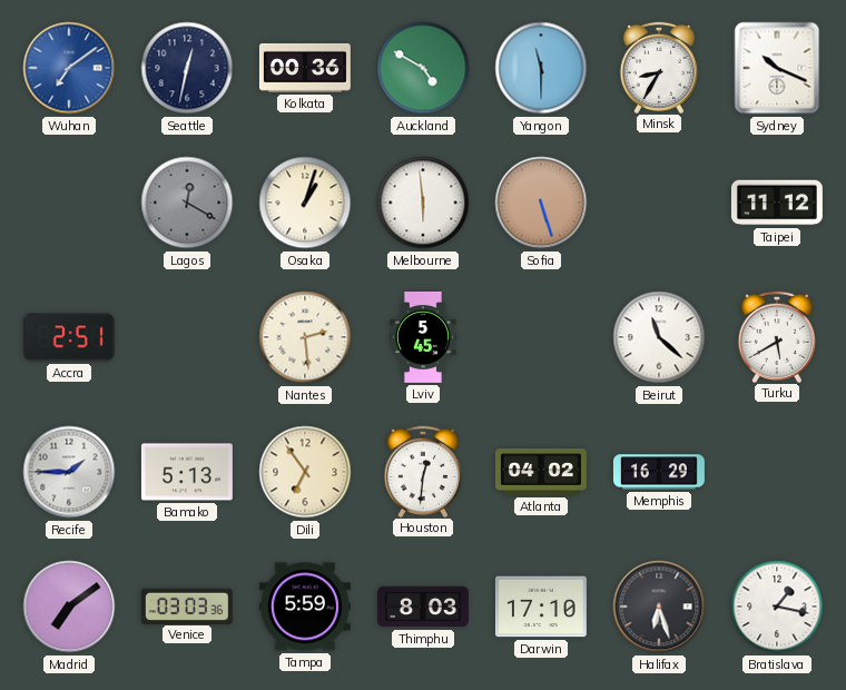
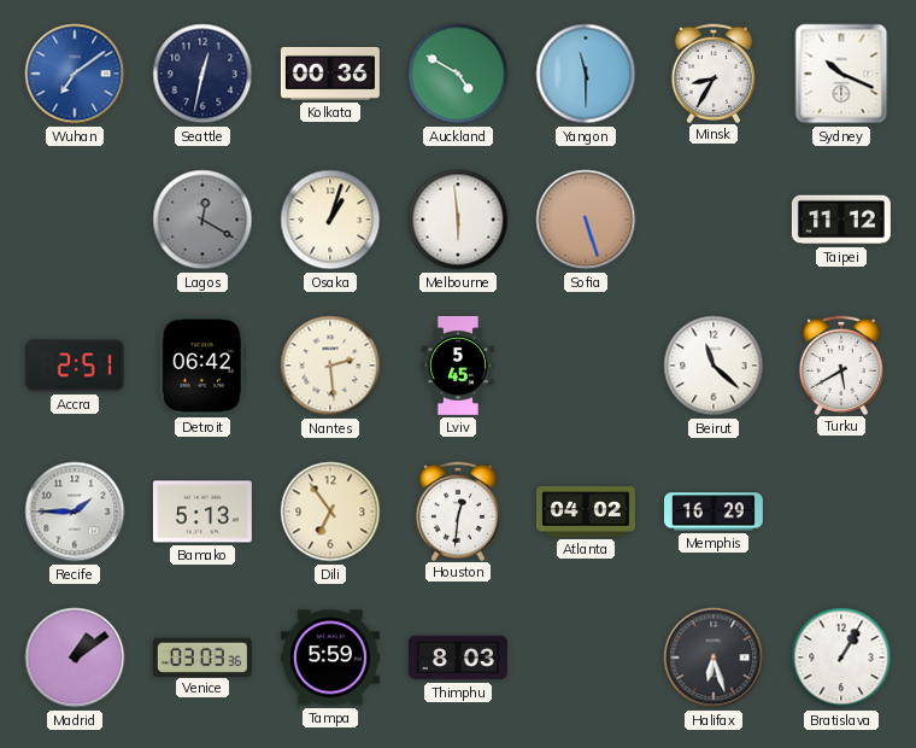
Detroit: none -> 06:42
Madrid: 7:09 -> 1:09
Darwin: 17:10 -> none
Bratislava: 1:17 -> 1:05
